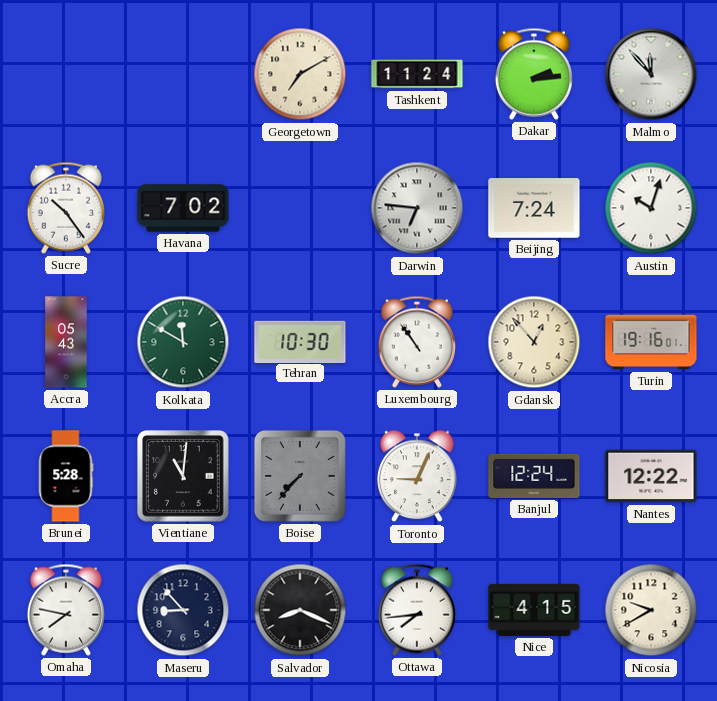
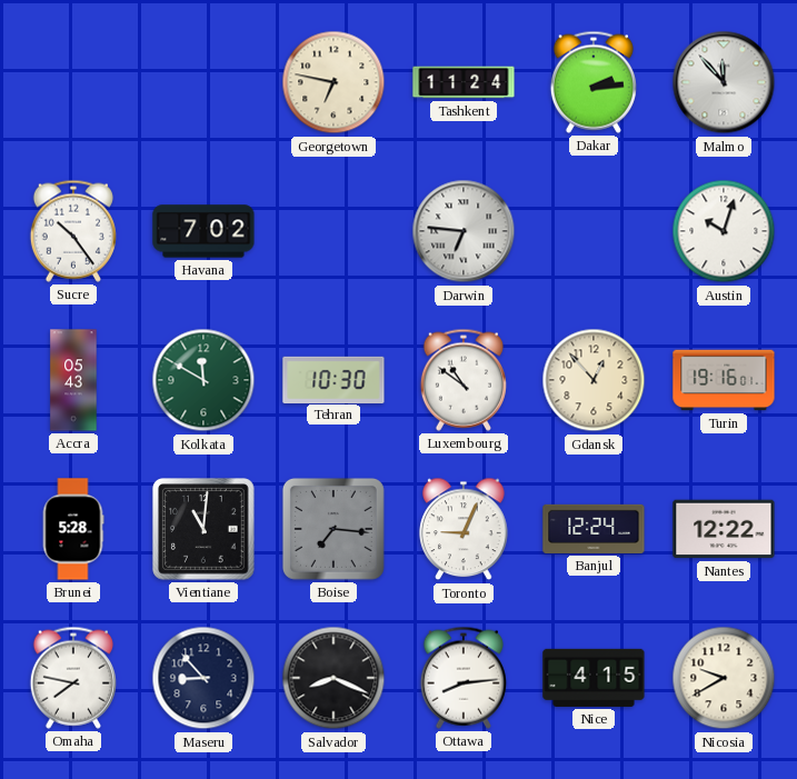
Georgetown: 7:10 -> 6:47
Beijing: 7:24 -> none
Luxembourg: 10:54 -> 10:51
Boise: 7:37 -> 7:16
Ottawa: 7:44 -> 8:14
